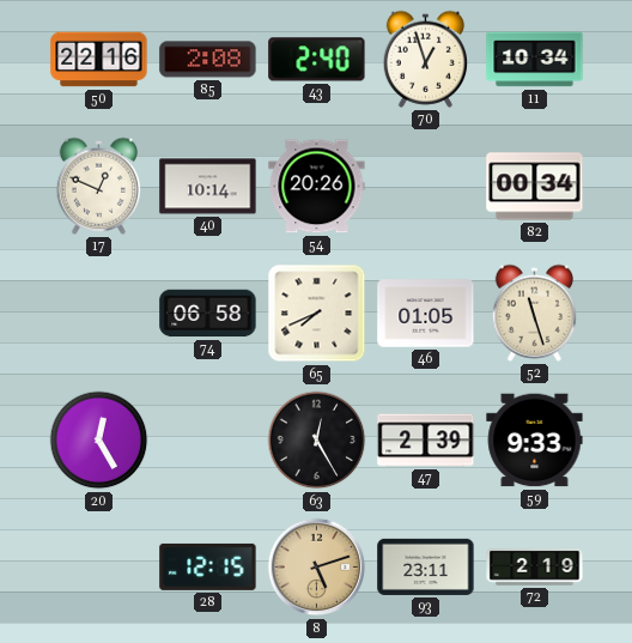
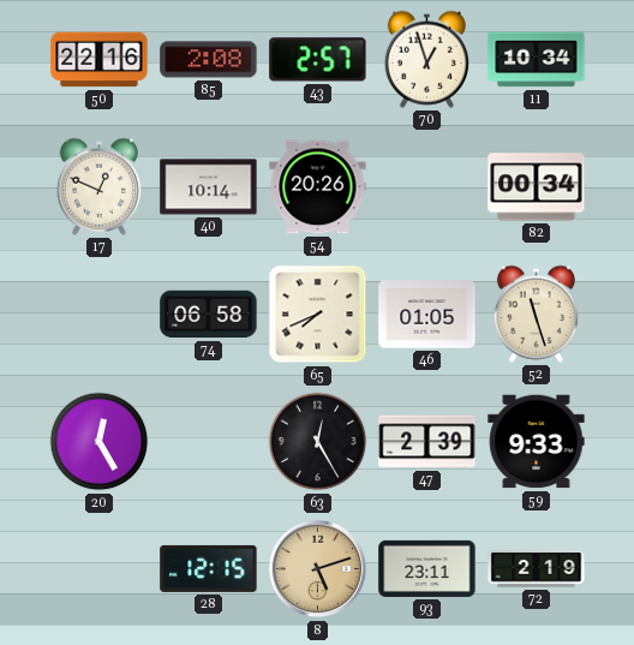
43: 2:40 -> 2:57
